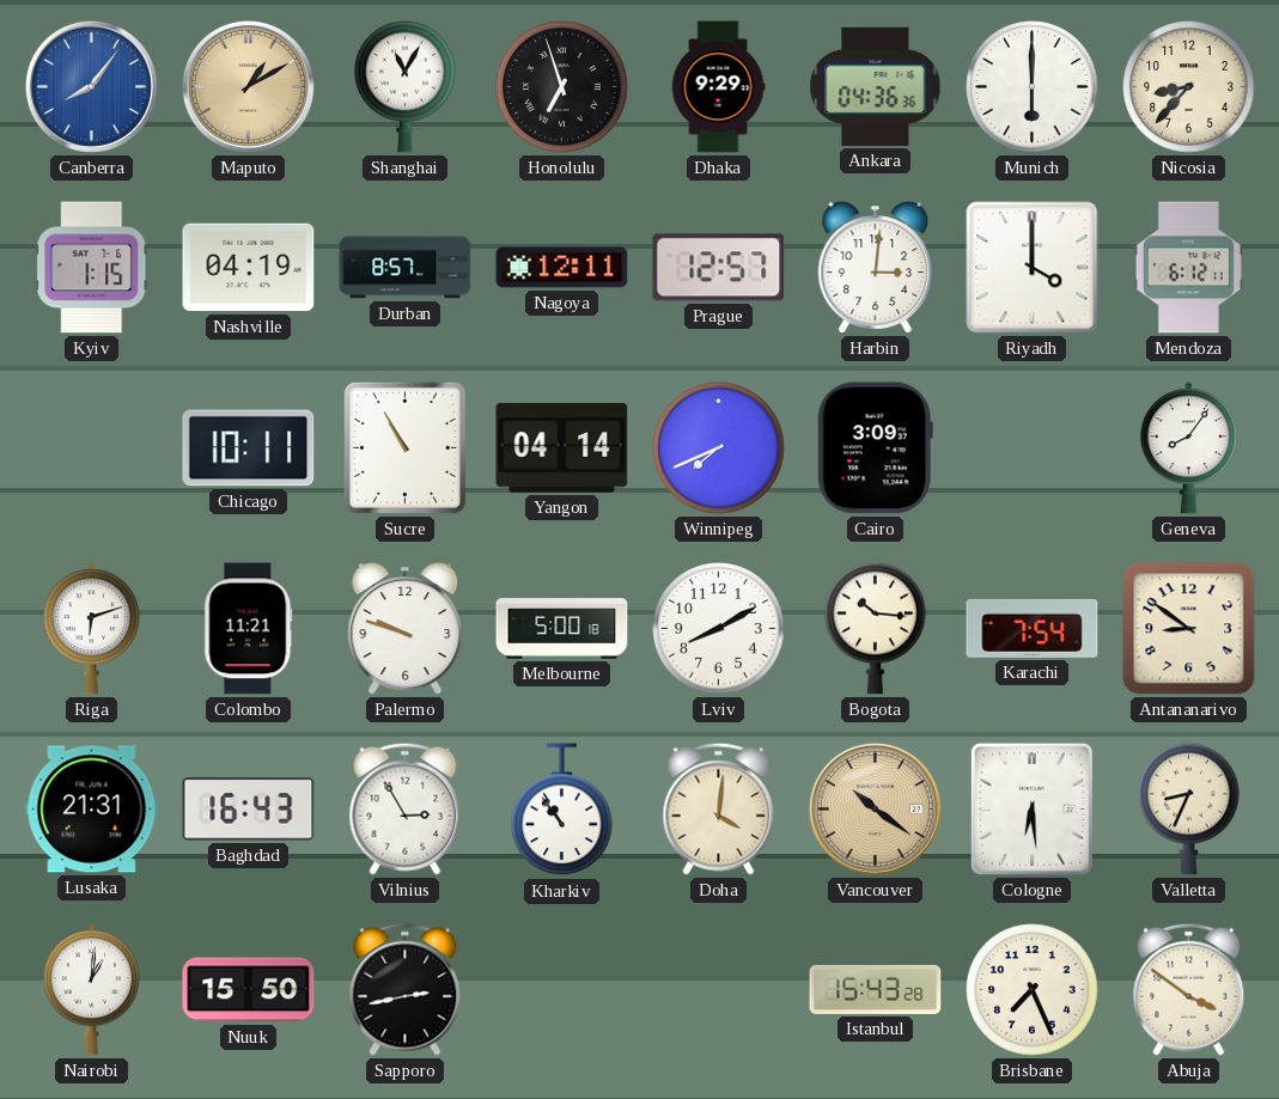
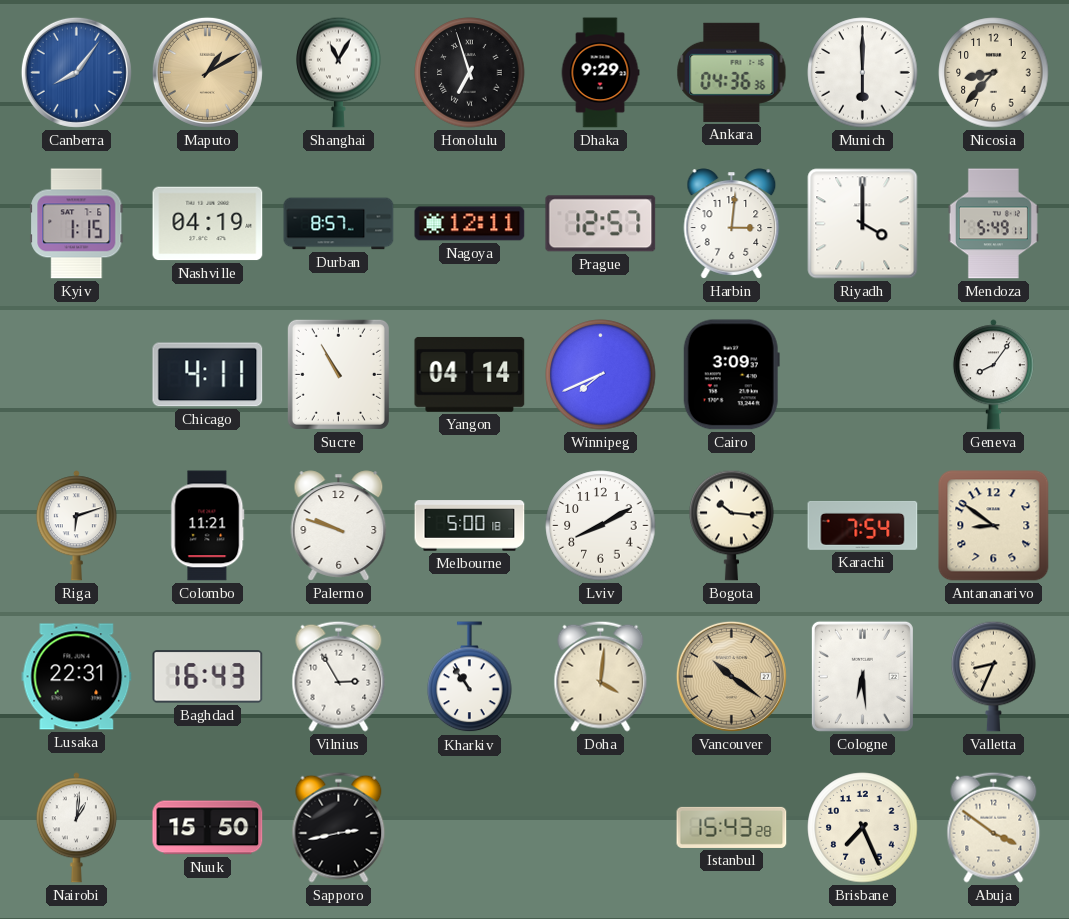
Mendoza: 6:12 -> 5:49
Chicago: 10:11 -> 4:11
Lusaka: 21:31 -> 22:31
